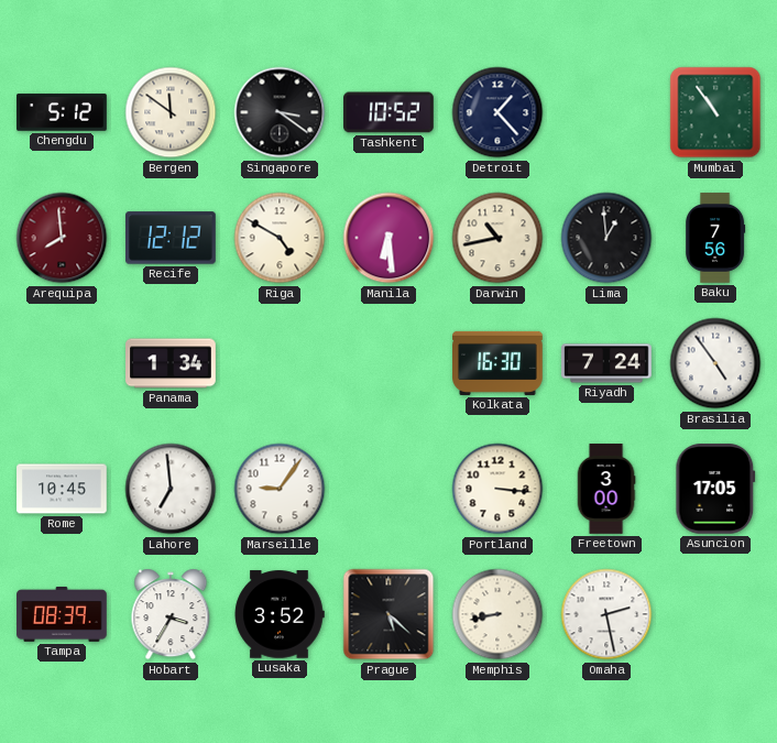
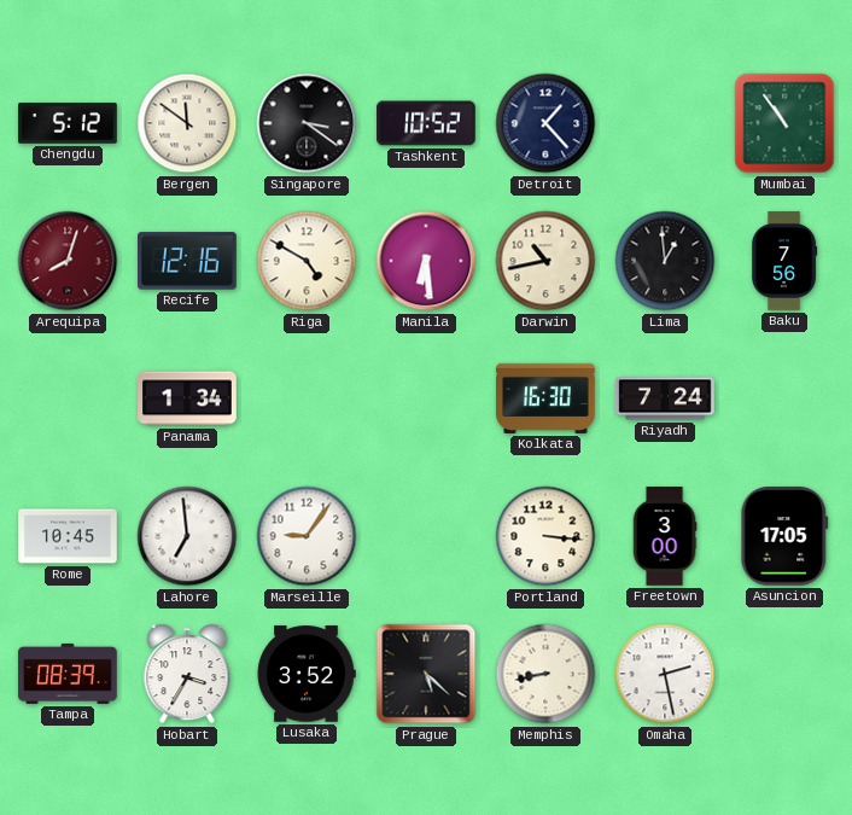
Arequipa: 7:59 -> 8:03
Recife: 12:12 -> 12:16
Brasilia: 4:54 -> none
